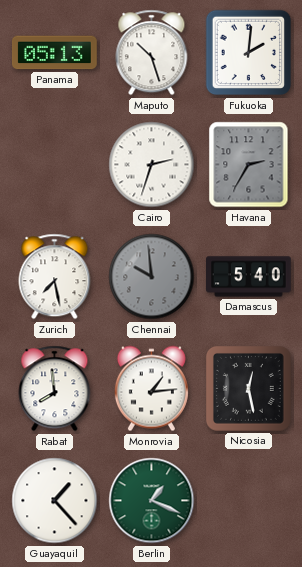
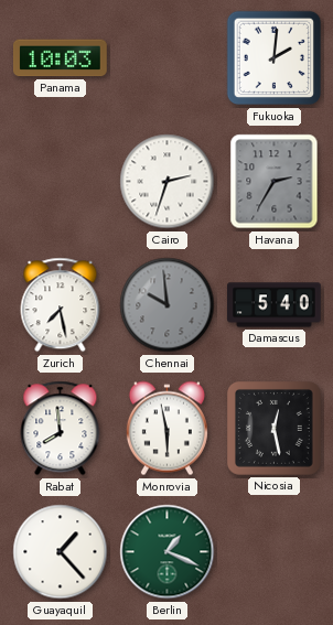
Panama: 05:13 -> 10:03
Maputo: 10:27 -> none
Monrovia: 1:14 -> 5:58
